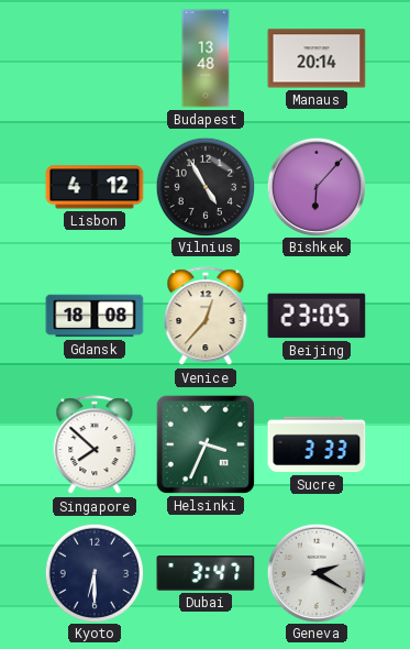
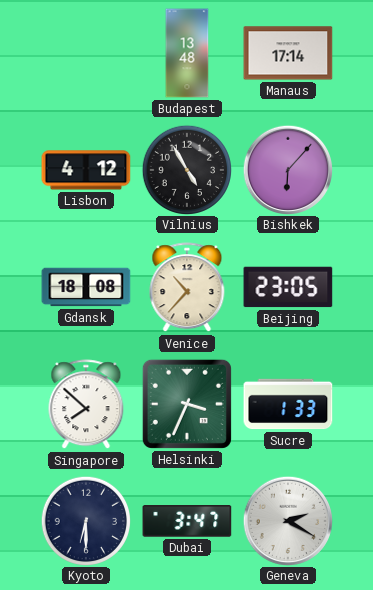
Manaus: 20:14 -> 17:14
Venice: 12:37 -> 10:37
Sucre: 3:33 -> 1:33
